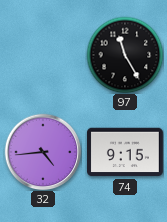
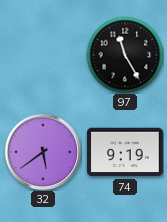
32: 4:44 -> 5:39
74: 9:15 -> 9:19
